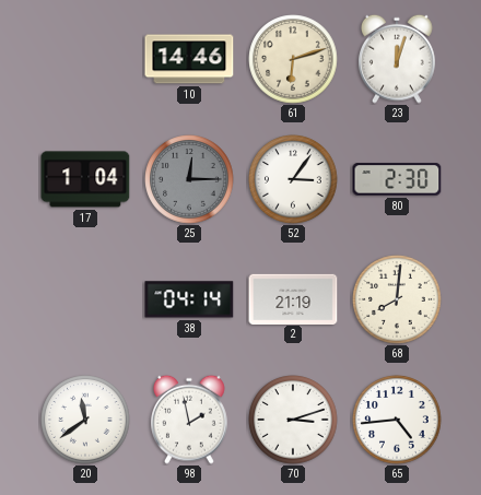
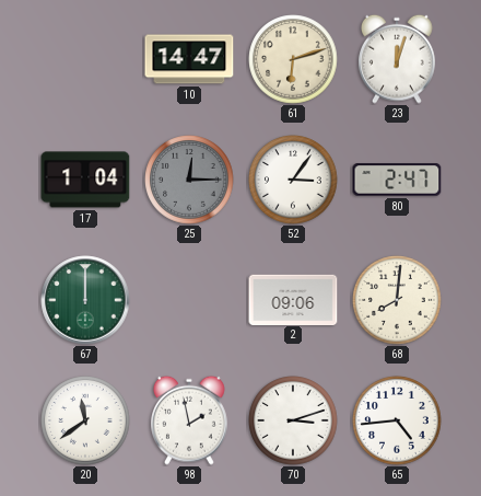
10: 14:46 -> 14:47
80: 2:30 -> 2:47
67: none -> 12:00
38: 04:14 -> none
2: 21:19 -> 09:06
